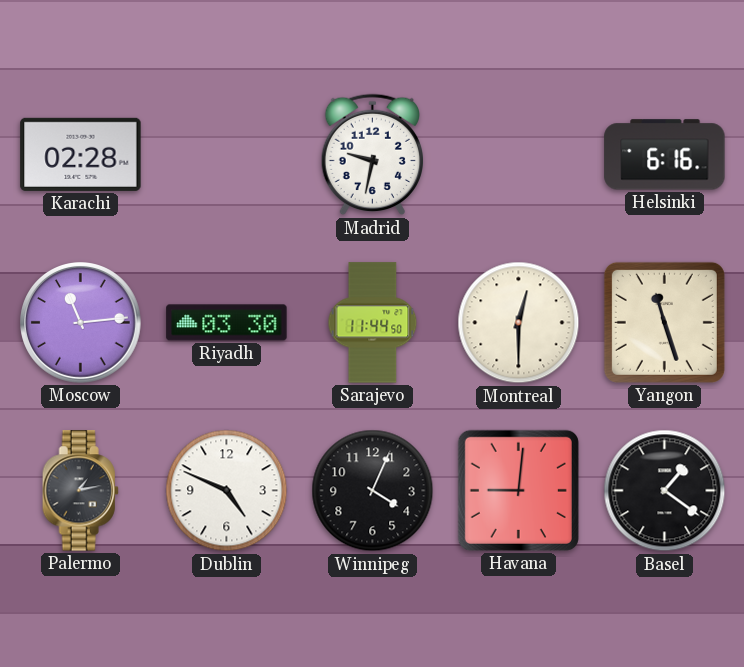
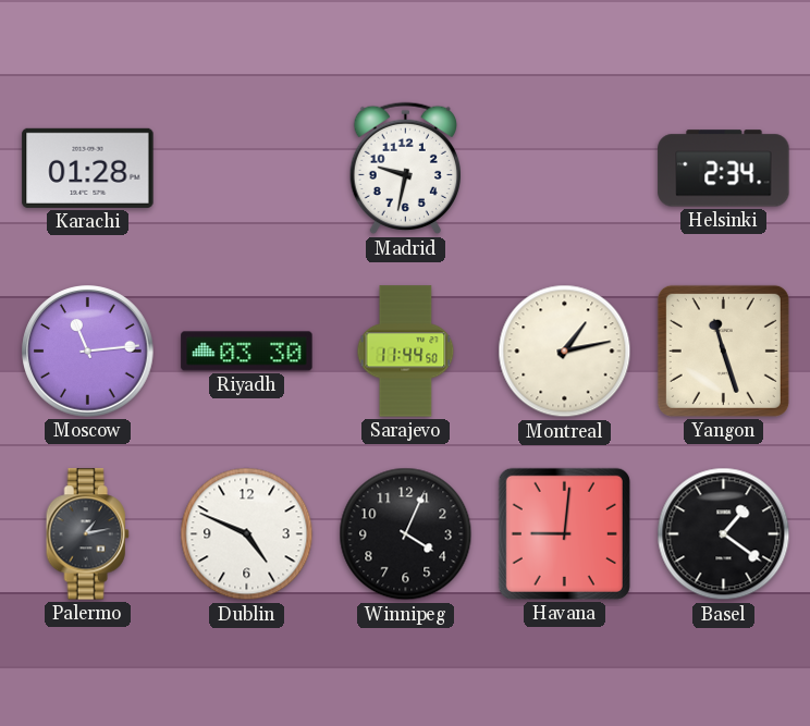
Karachi: 02:28 -> 01:28
Helsinki: 6:16 -> 2:34
Montreal: 12:30 -> 1:13
